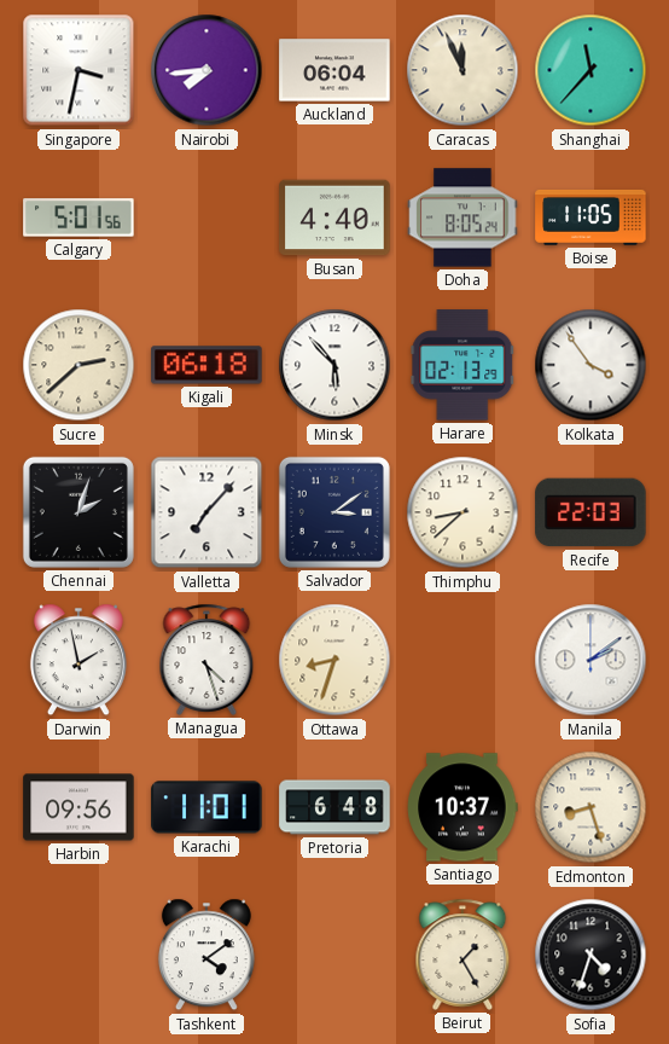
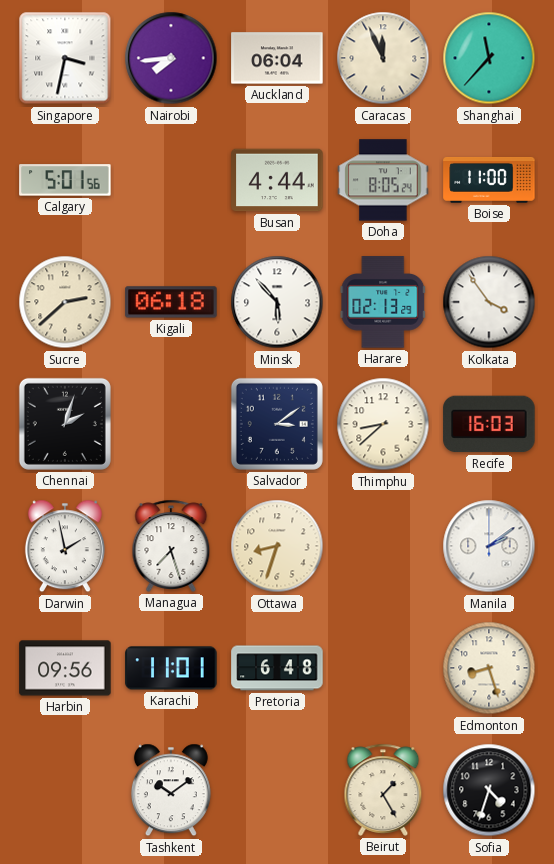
Busan: 4:40 -> 4:44
Boise: 11:05 -> 11:00
Valletta: 7:07 -> none
Recife: 22:03 -> 16:03
Managua: 4:27 -> 7:27
Santiago: 10:37 -> none
Tashkent: 4:09 -> 10:09
